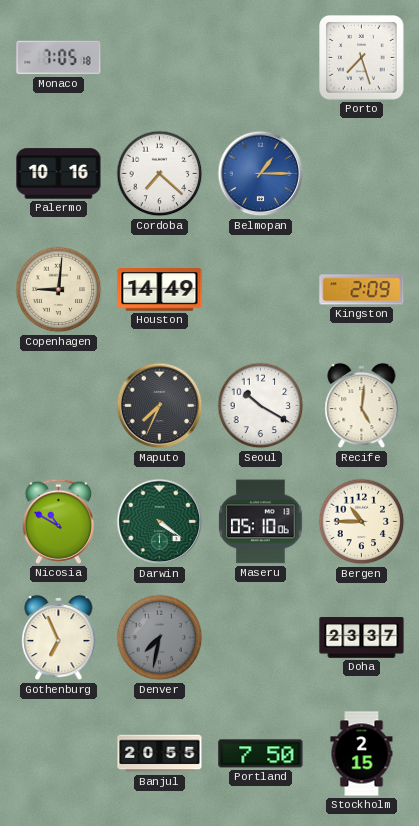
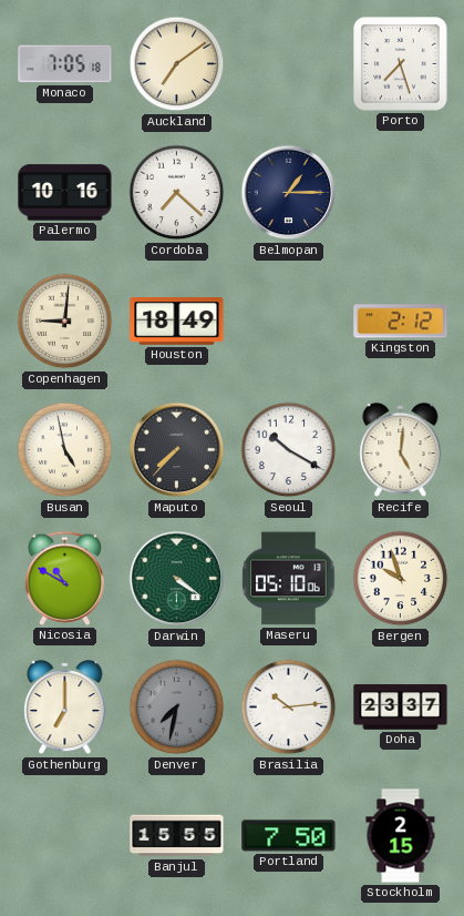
Auckland: none -> 7:09
Belmopan dial: blue -> navy
Houston: 14:49 -> 18:49
Kingston: 2:09 -> 2:12
Busan: none -> 4:58
Maputo: 7:34 -> 7:37
Bergen: 10:45 -> 9:57
Gothenburg: 6:56 -> 7:00
Brasilia: none -> 10:14
Banjul: 20:55 -> 15:55
